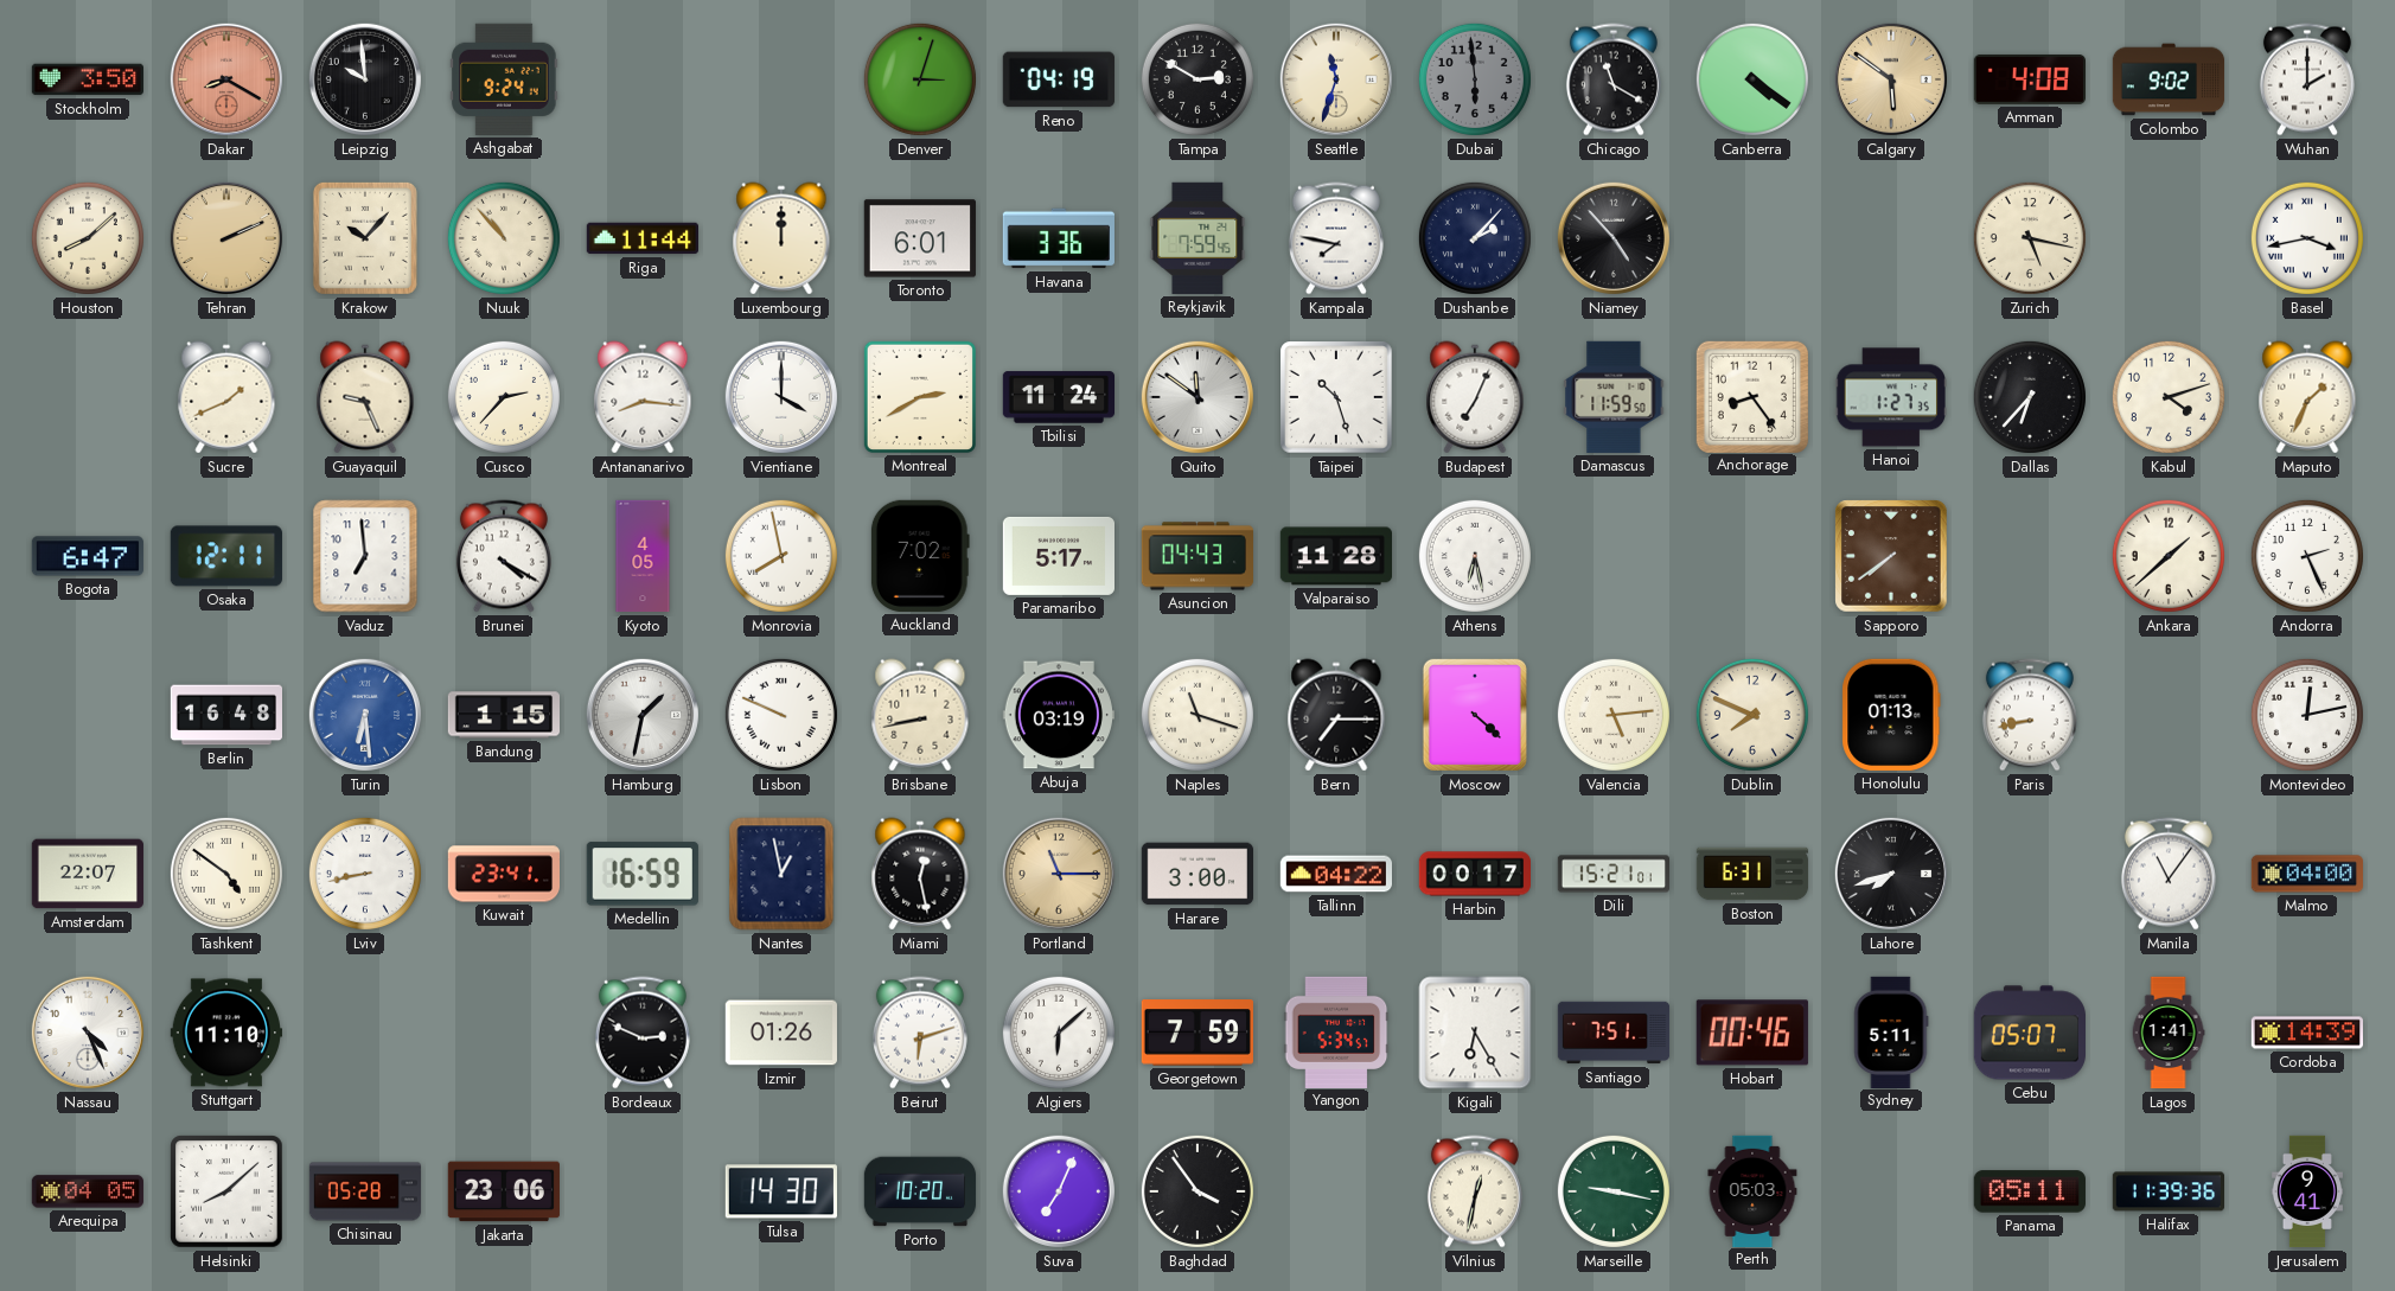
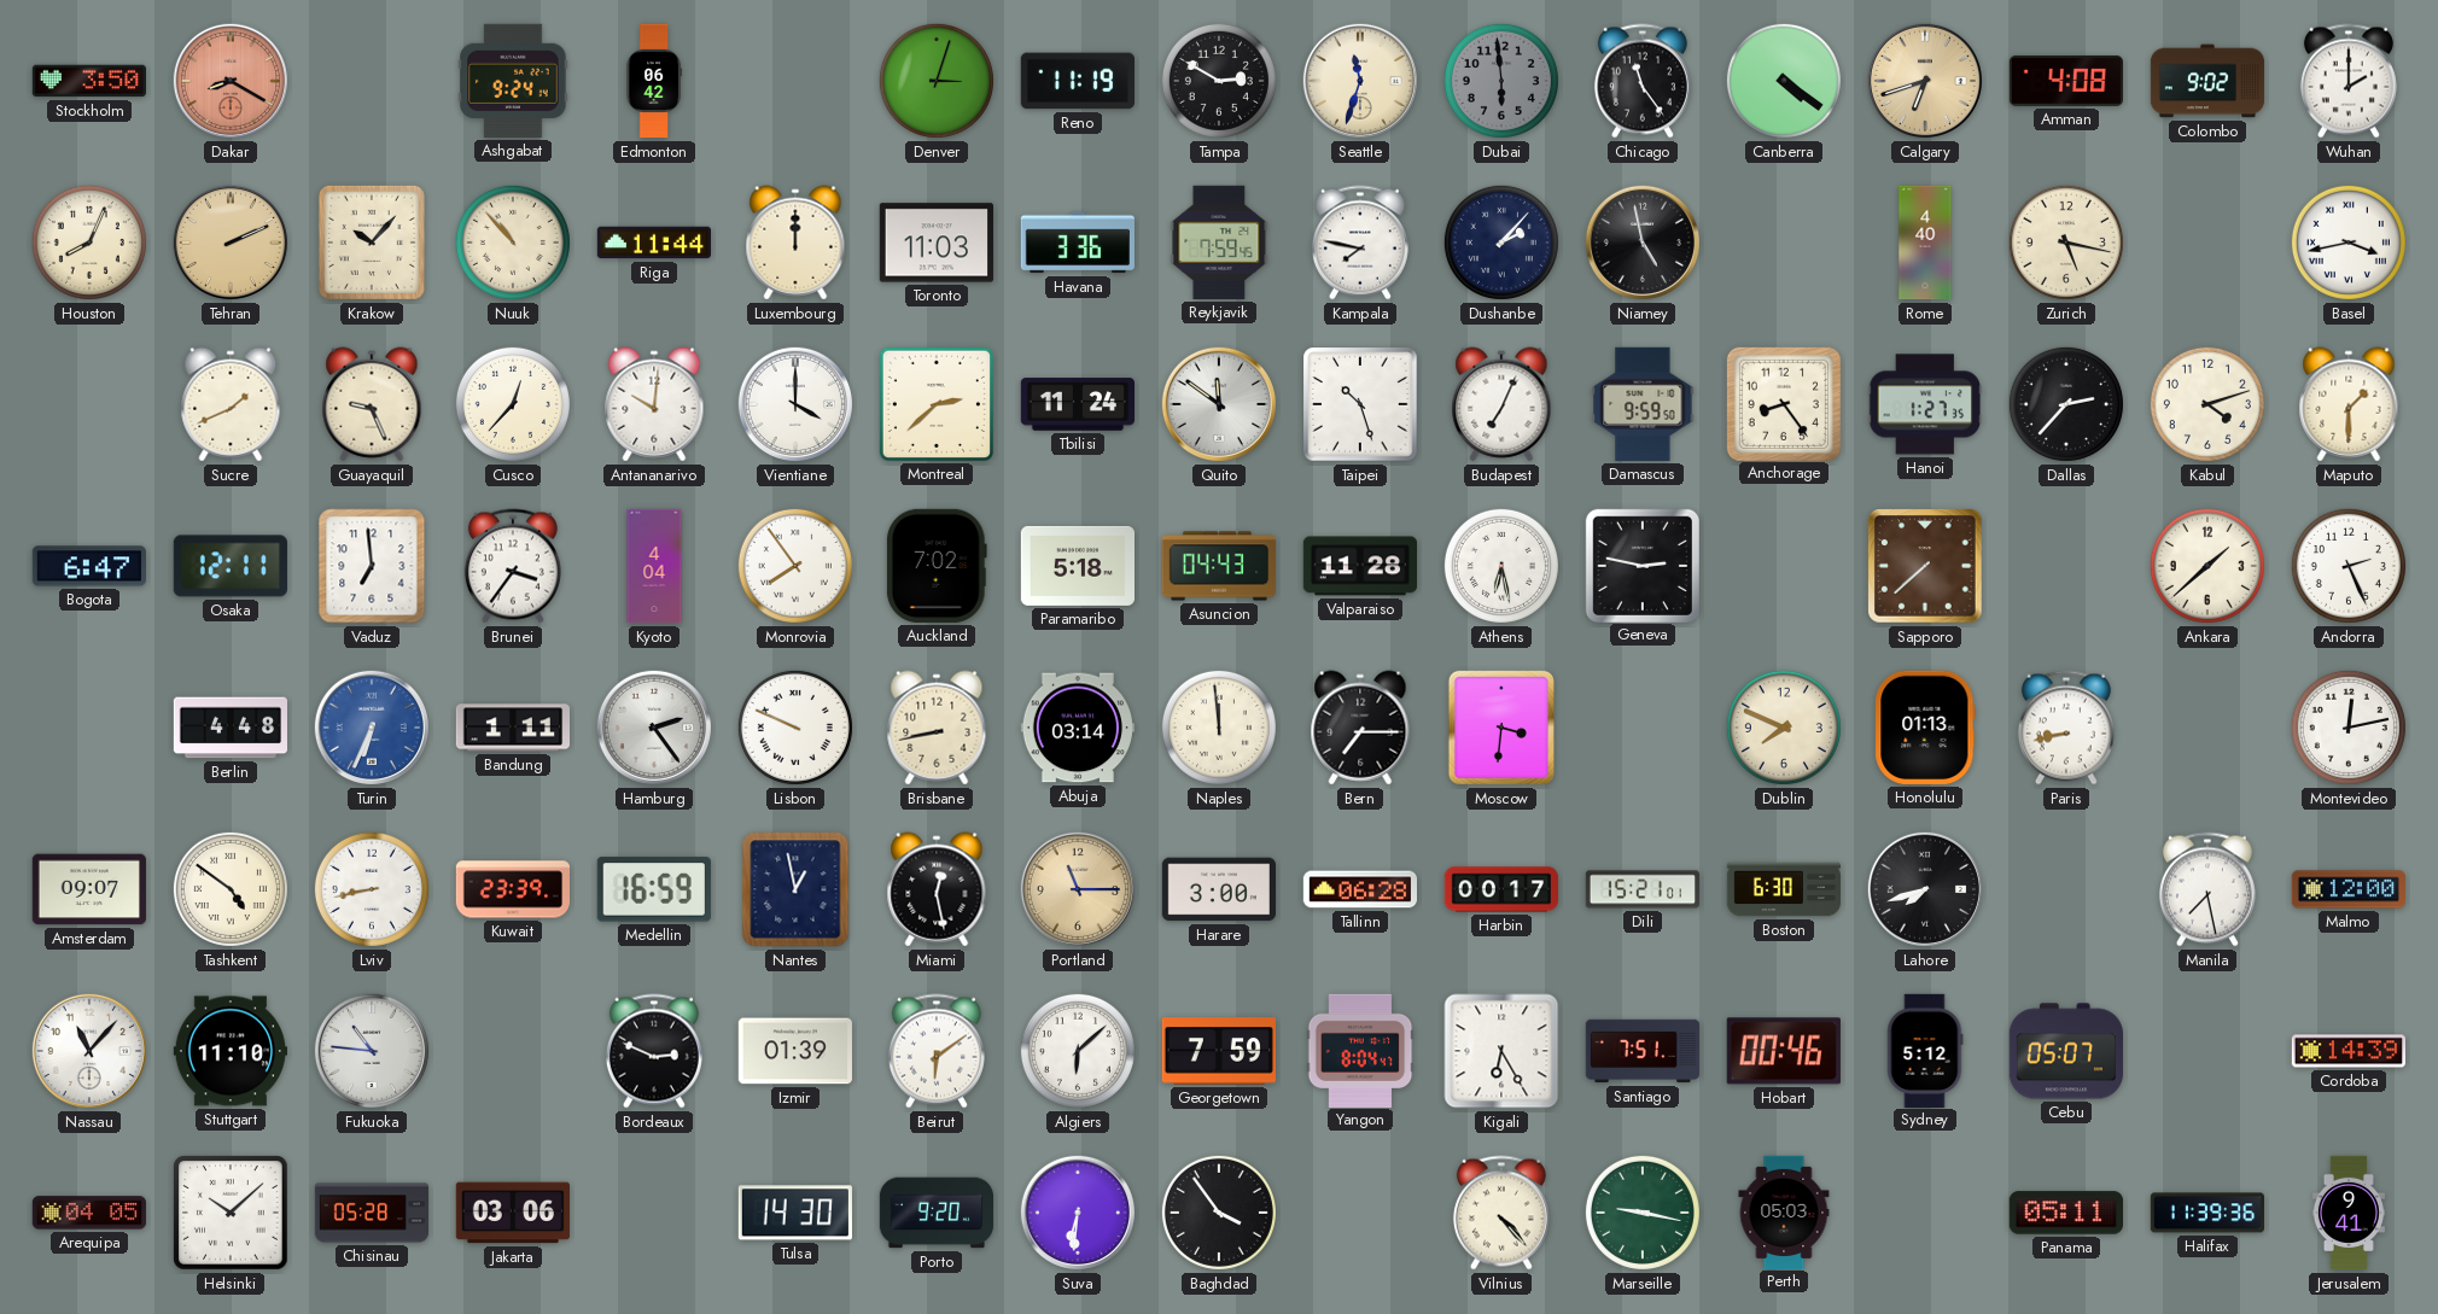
Leipzig: 9:59 -> none
Edmonton: none -> 06:42
Reno: 04:19 -> 11:19
Chicago: 11:20 -> 11:24
Calgary: 5:51 -> 6:42
Houston: 8:08 -> 8:04
Toronto: 6:01 -> 11:03
Niamey: 4:53 -> 4:58
Rome: none -> 4:40
Cusco: 2:37 -> 12:37
Antananarivo: 8:16 -> 10:01
Montreal: 2:40 -> 2:38
Damascus: 11:59 -> 9:59
Dallas: 6:37 -> 2:37
Maputo: 1:34 -> 1:30
Brunei: 4:20 -> 3:36
Kyoto: 4:05 -> 4:04
Monrovia: 7:58 -> 7:54
Paramaribo: 5:17 -> 5:18
Geneva: none -> 2:47
Sapporo: 7:39 -> 7:38
Berlin: 16:48 -> 4:48
Turin: 6:29 -> 6:34
Bandung: 1:15 -> 1:11
Hamburg: 1:32 -> 2:24
Abuja: 03:19 -> 03:14
Naples: 11:18 -> 11:59
Moscow: 4:22 -> 3:31
Valencia: 5:14 -> none
Amsterdam: 22:07 -> 09:07
Kuwait: 23:41 -> 23:39
Tallinn: 04:22 -> 06:28
Boston: 6:31 -> 6:30
Manila: 11:06 -> 7:28
Malmo: 04:00 -> 12:00
Nassau: 4:26 -> 11:07
Fukuoka: none -> 10:46
Izmir: 01:26 -> 01:39
Beirut: 6:12 -> 6:09
Yangon: 5:34 -> 8:04
Sydney: 5:11 -> 5:12
Lagos: 1:41 -> none
Helsinki: 8:08 -> 10:08
Jakarta: 23:06 -> 03:06
Porto: 10:20 -> 9:20
Suva: 7:04 -> 6:31
Vilnius: 12:32 -> 4:23
